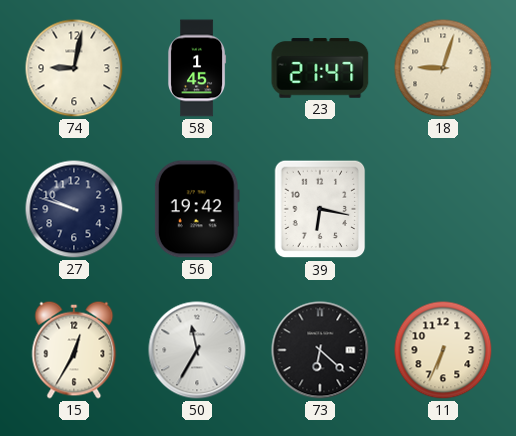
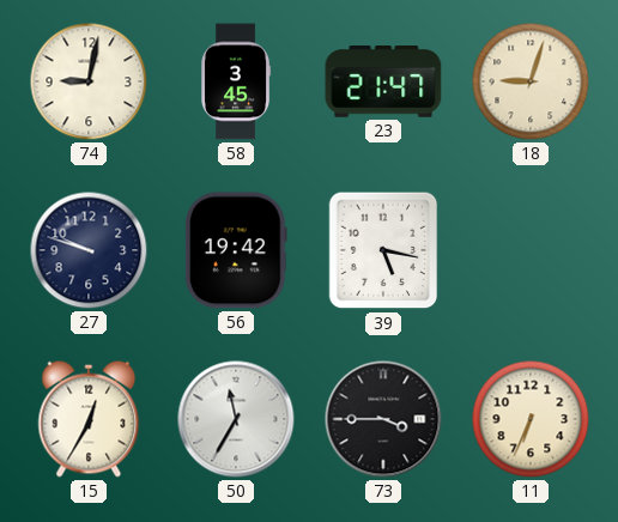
58: 1:45 -> 3:45
39: 6:17 -> 5:17
73: 6:22 -> 3:45
